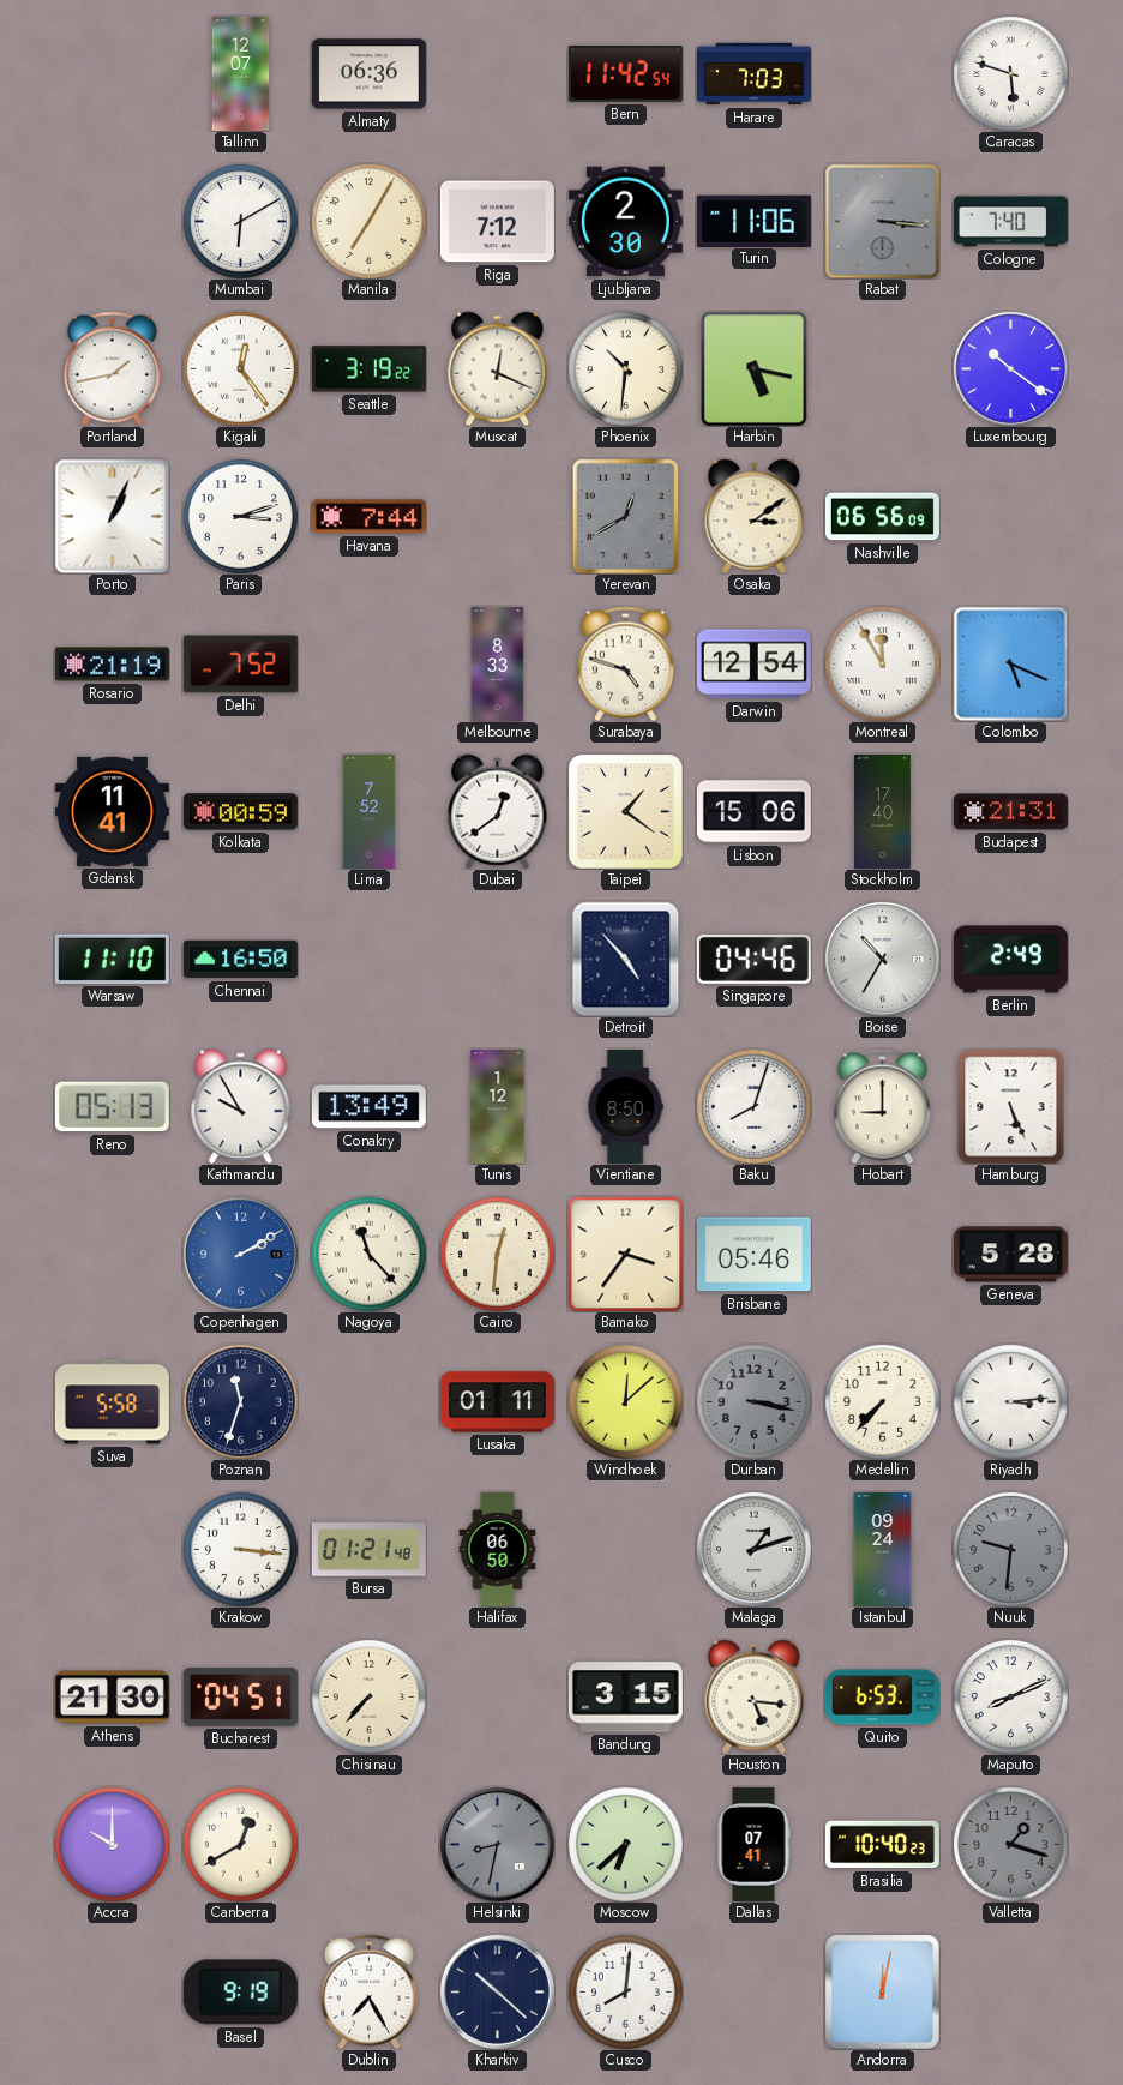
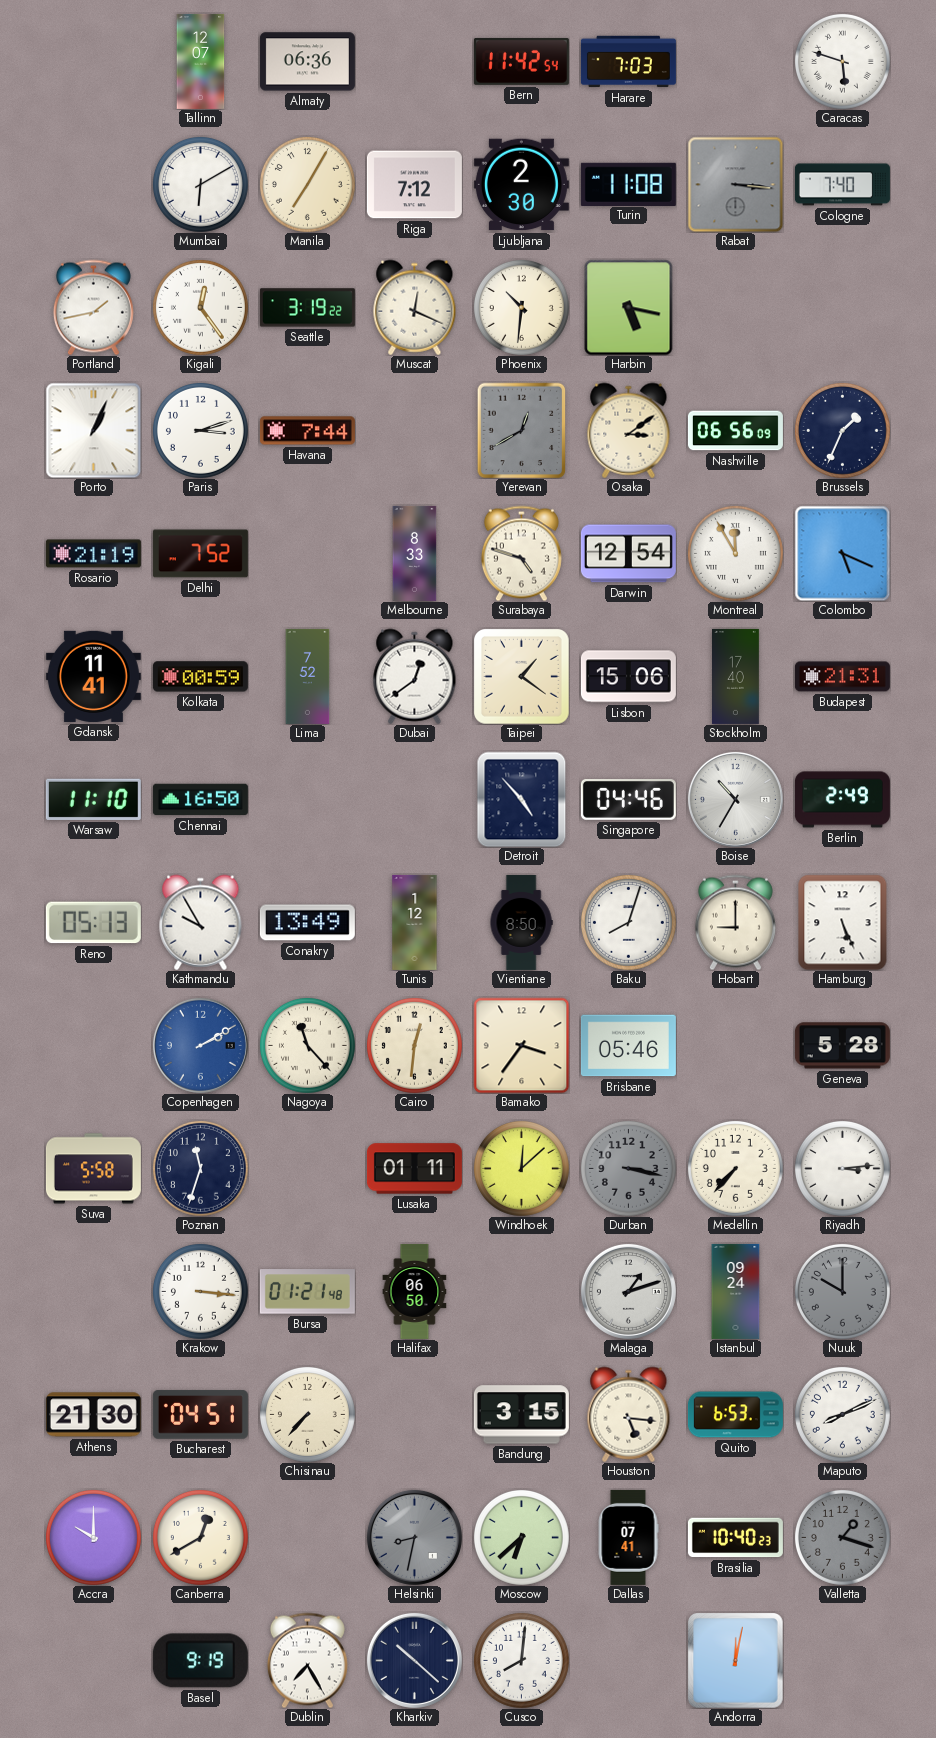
Turin: 11:06 -> 11:08
Luxembourg: 10:21 -> none
Brussels: none -> 1:34
Nuuk: 9:31 -> 10:00
